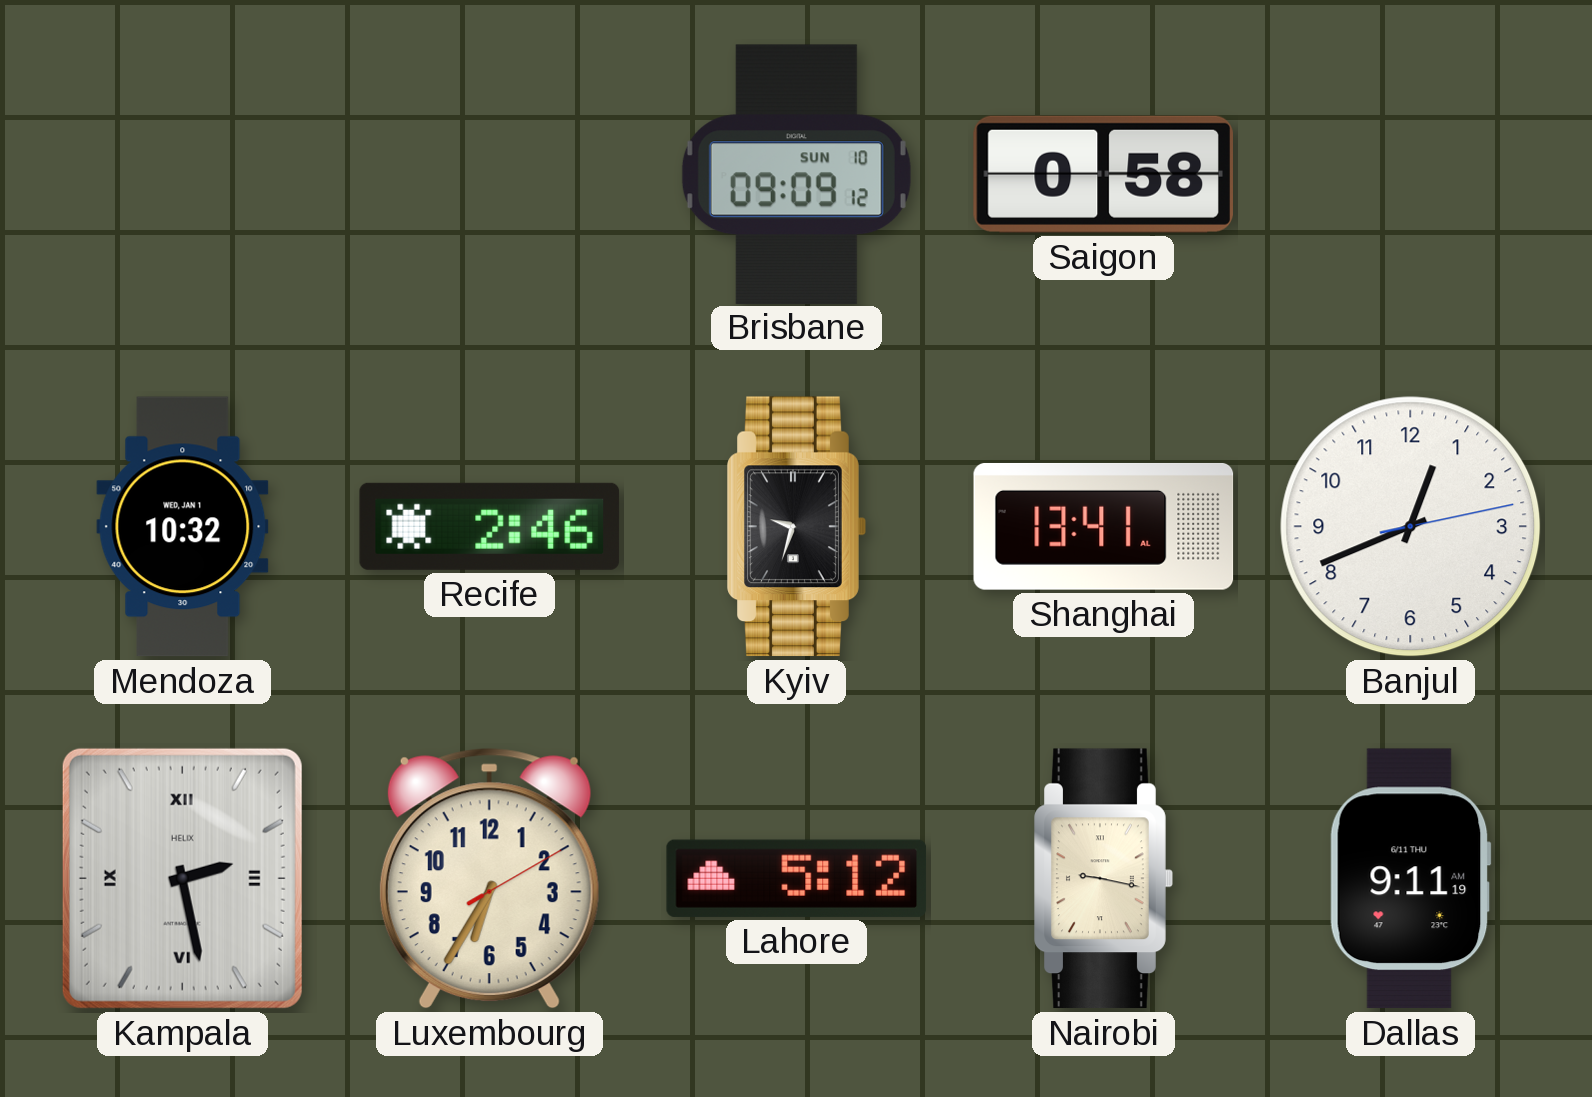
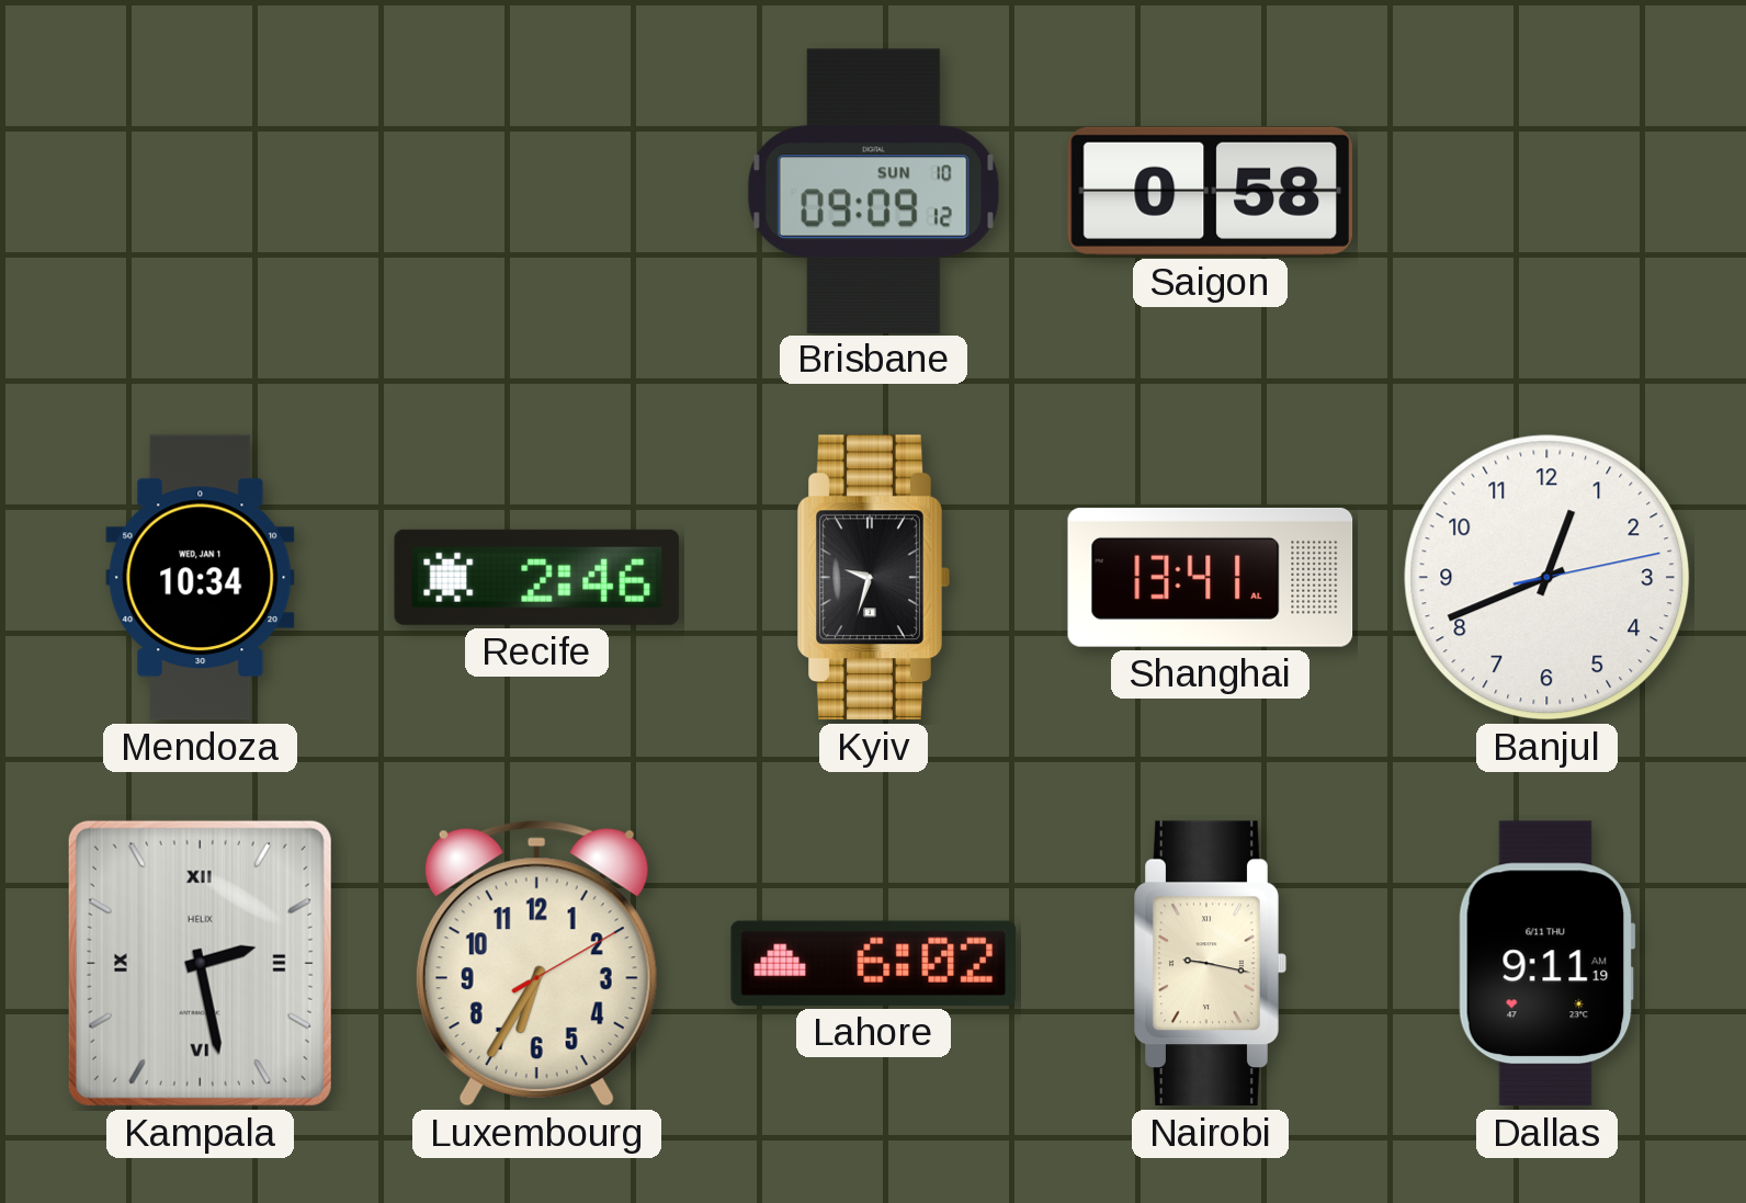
Mendoza: 10:32 -> 10:34
Lahore: 5:12 -> 6:02
